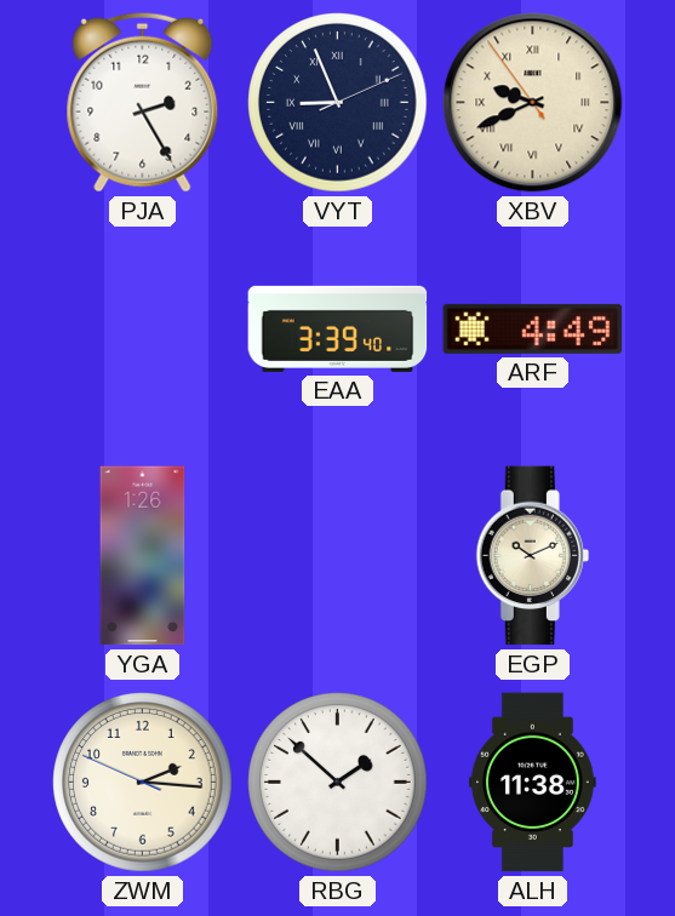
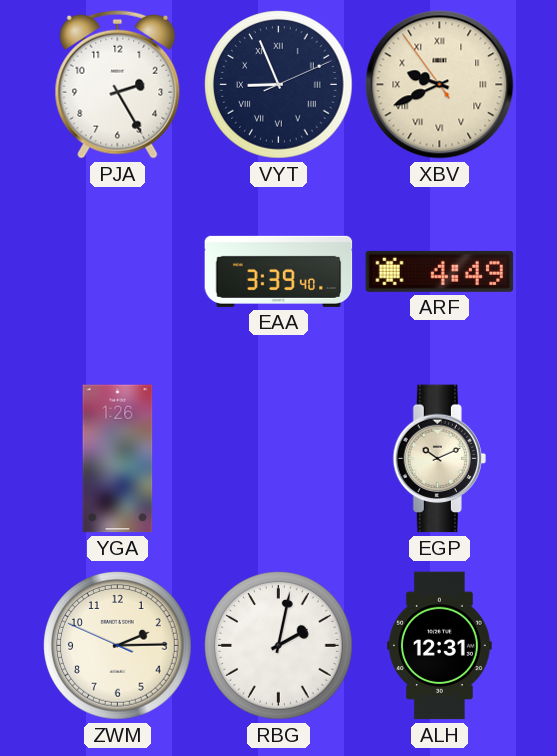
ZWM: 2:15 -> 2:14
RBG: 1:52 -> 2:02
ALH: 11:38 -> 12:31
